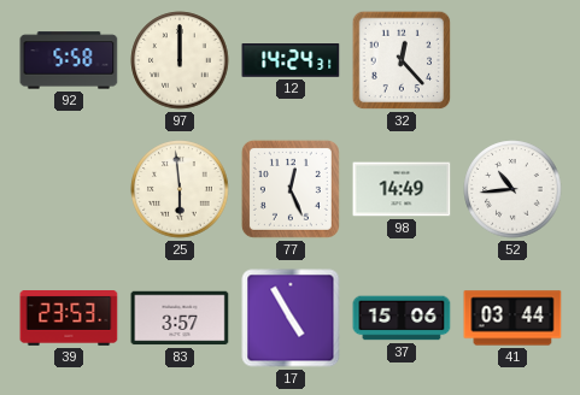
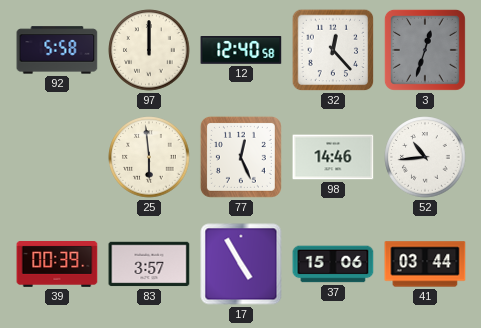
12: 14:24 -> 12:40
3: none -> 12:33
98: 14:49 -> 14:46
39: 23:53 -> 00:39
